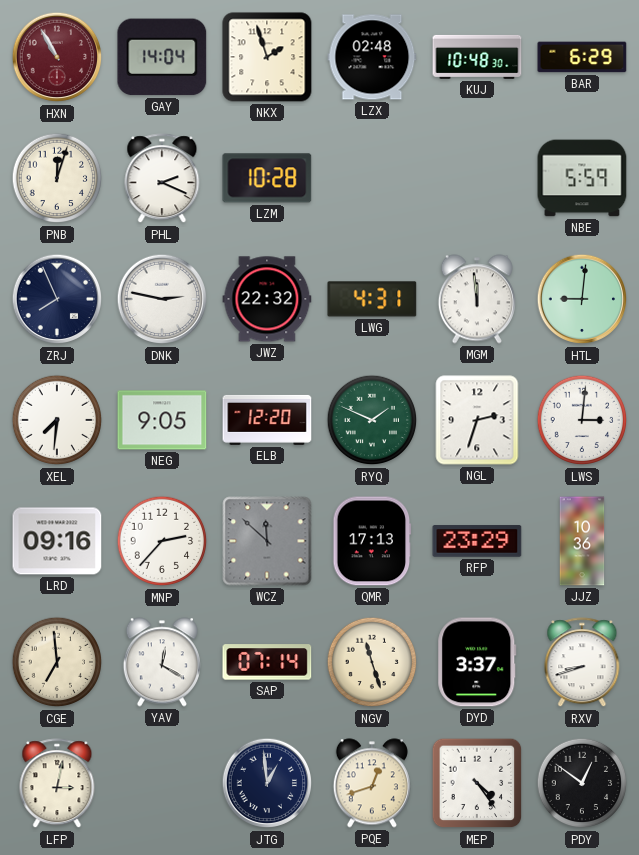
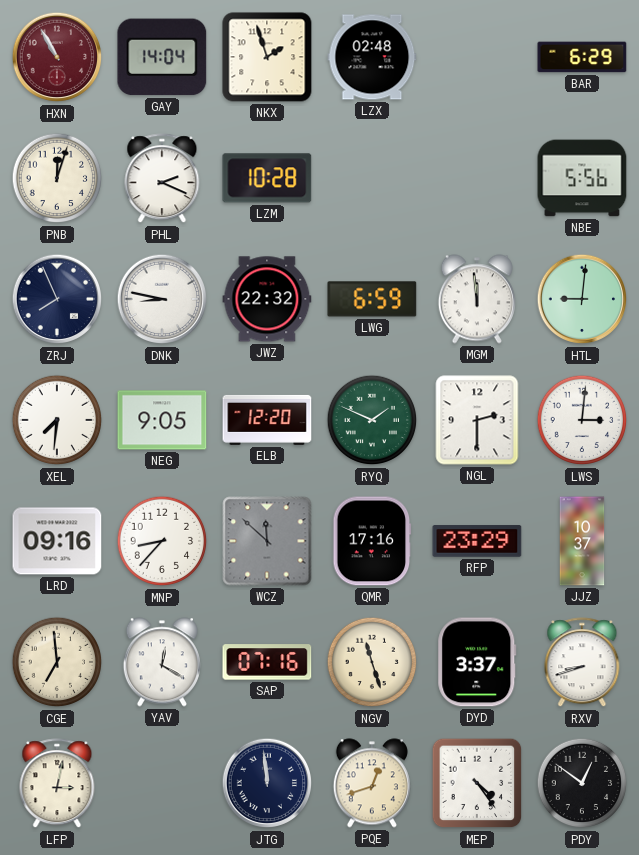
KUJ: 10:48 -> none
NBE: 5:59 -> 5:56
DNK: 2:47 -> 8:47
LWG: 4:31 -> 6:59
NGL: 2:33 -> 2:30
MNP: 2:37 -> 8:37
QMR: 17:13 -> 17:16
JJZ: 10:36 -> 10:37
SAP: 07:14 -> 07:16
JTG: 12:59 -> 11:59
